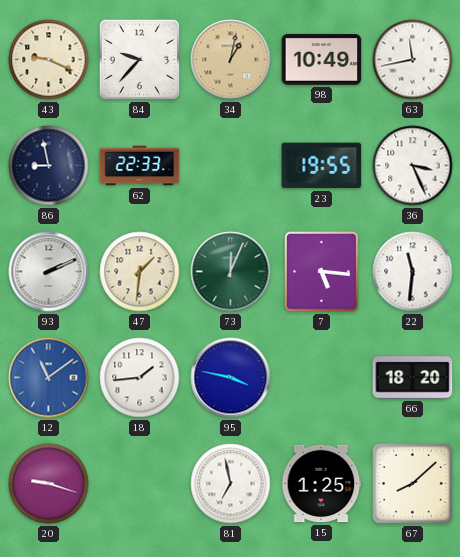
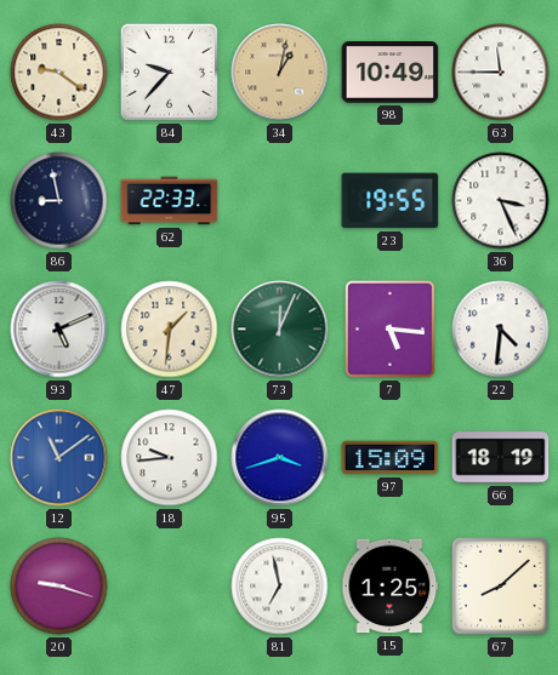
43: 9:19 -> 9:21
63: 11:43 -> 11:45
93: 2:11 -> 5:11
22: 11:31 -> 4:31
18: 1:44 -> 9:44
95: 3:47 -> 3:42
97: none -> 15:09
66: 18:20 -> 18:19
